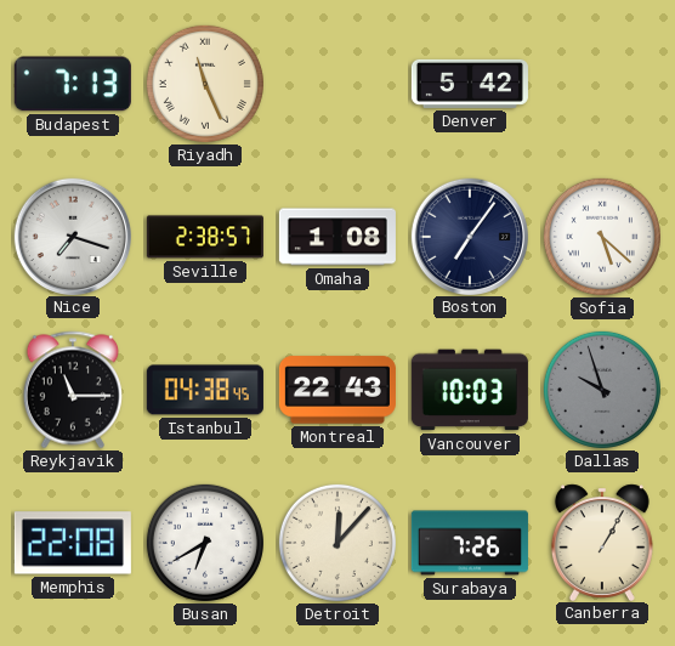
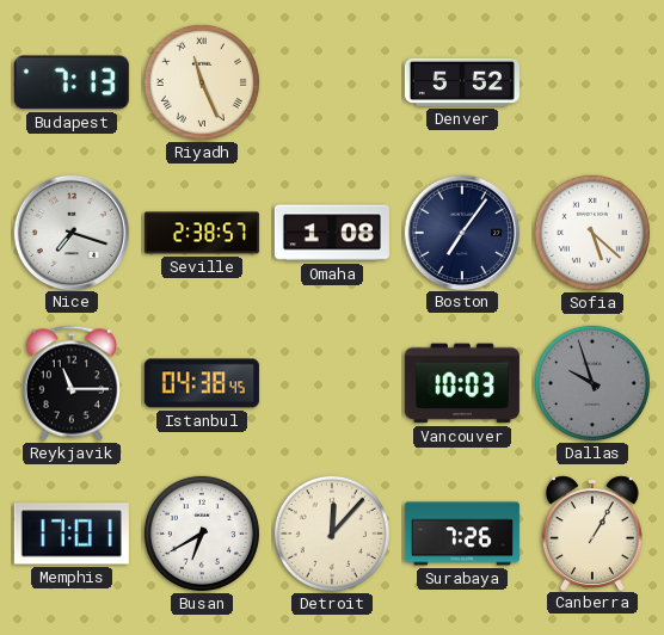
Denver: 5:42 -> 5:52
Montreal: 22:43 -> none
Memphis: 22:08 -> 17:01
